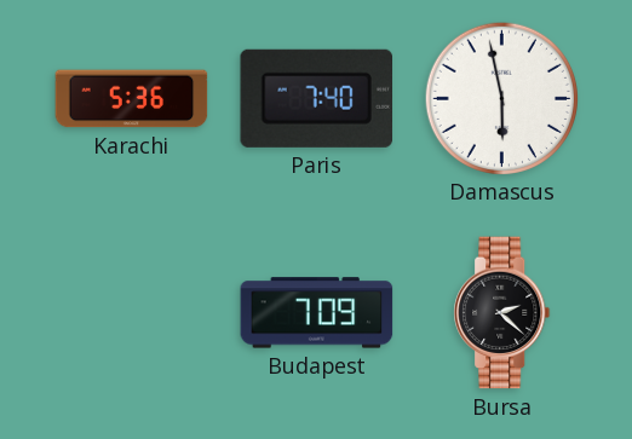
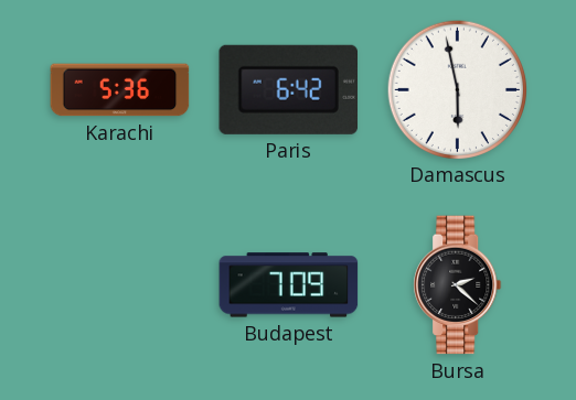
Paris: 7:40 -> 6:42
